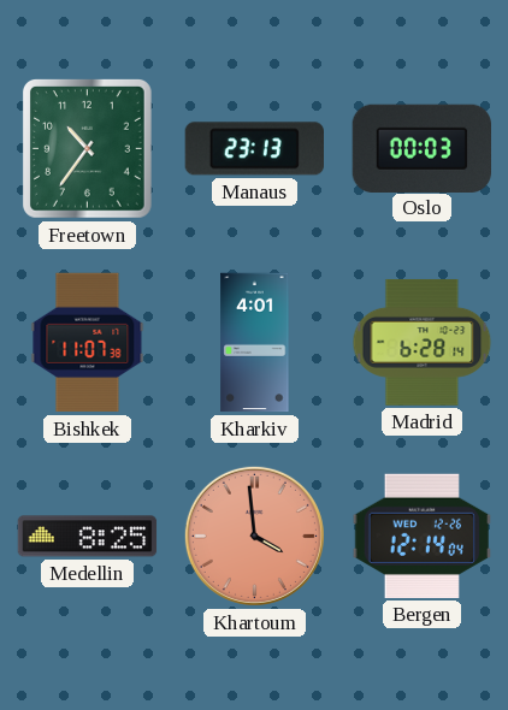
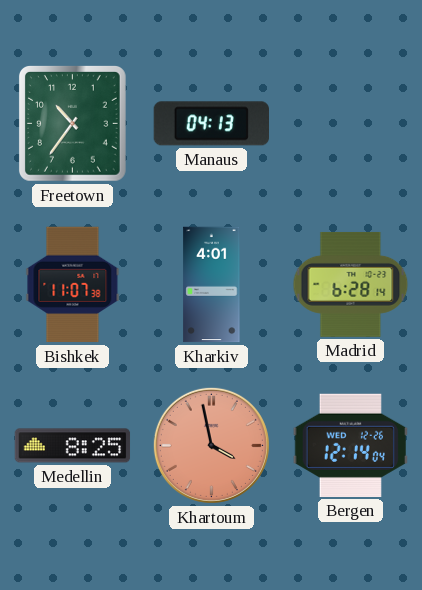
Manaus: 23:13 -> 04:13
Oslo: 00:03 -> none
Khartoum: 3:59 -> 3:58
